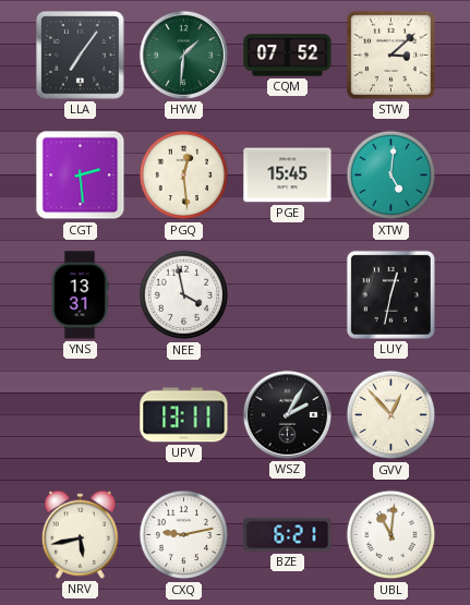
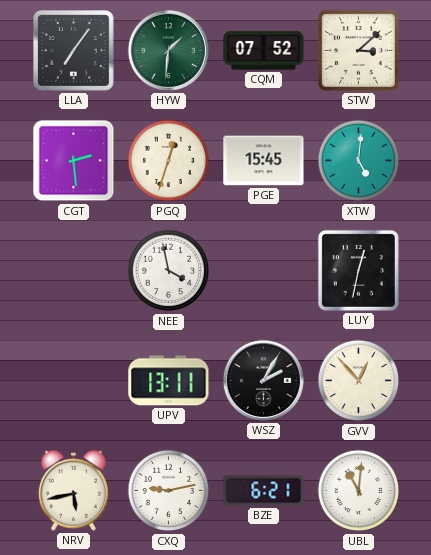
PGQ: 12:29 -> 12:33
YNS: 13:31 -> none
